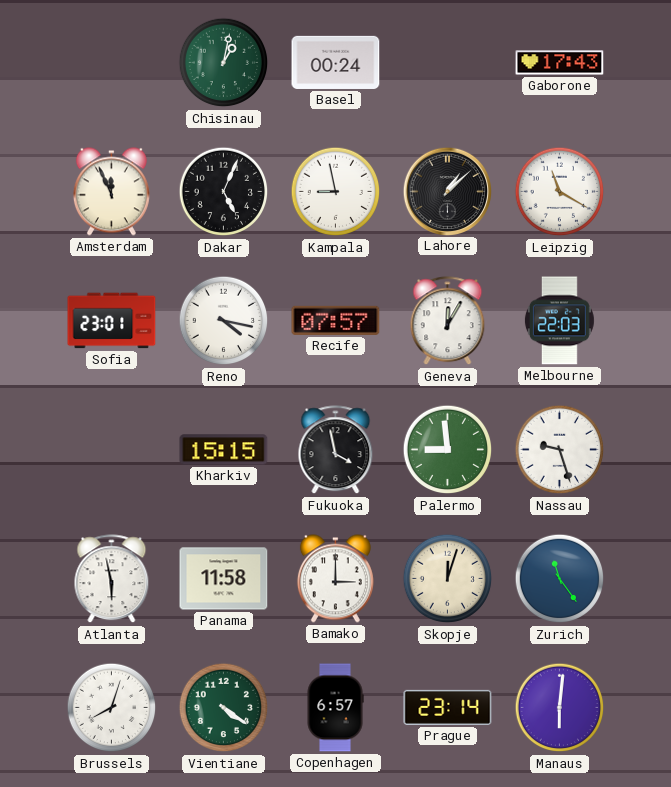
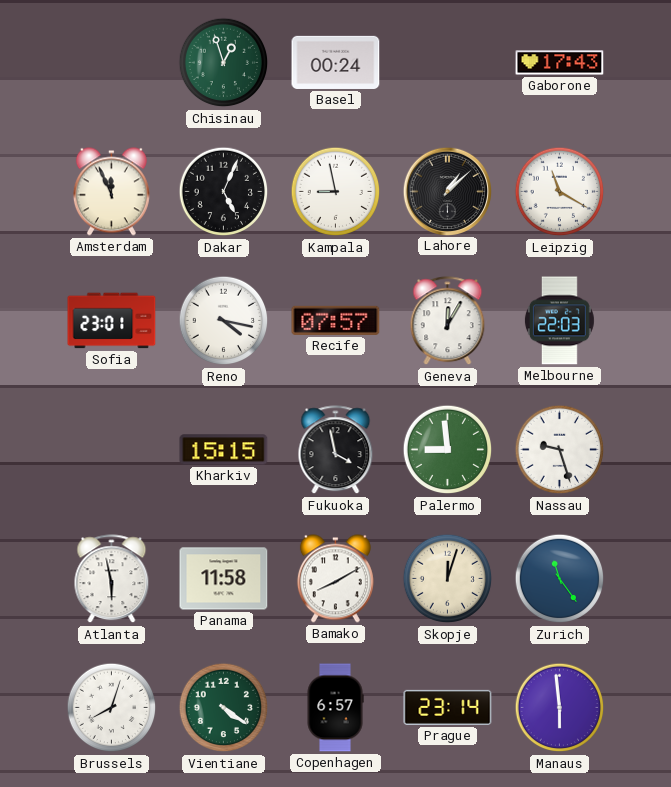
Chisinau: 1:02 -> 12:57
Bamako: 3:00 -> 8:10
Manaus: 6:01 -> 5:59
